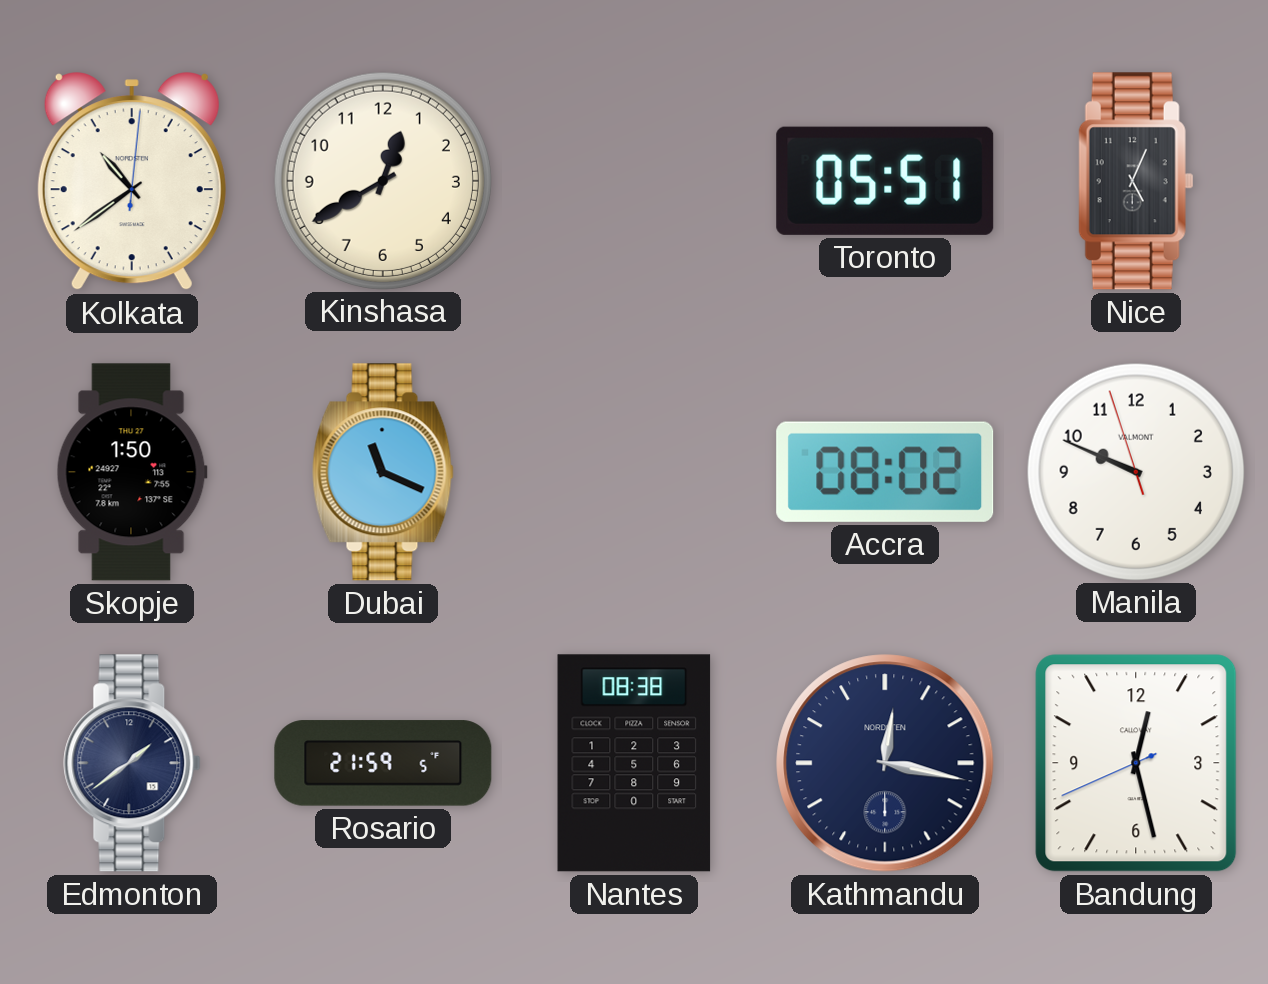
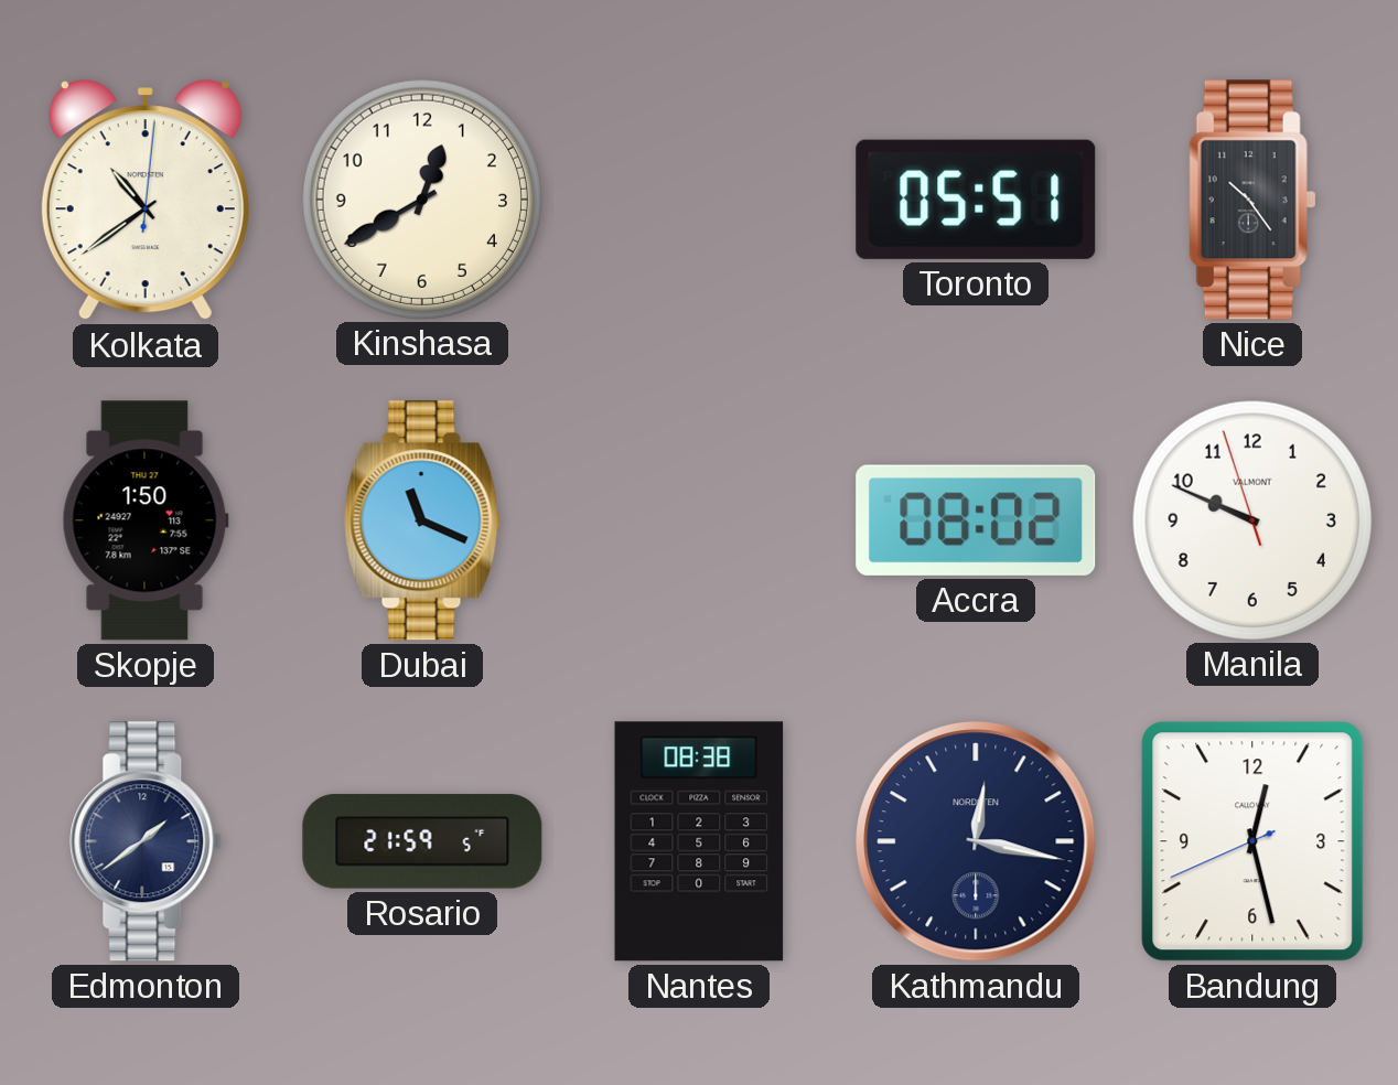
Nice: 5:04 -> 10:24
